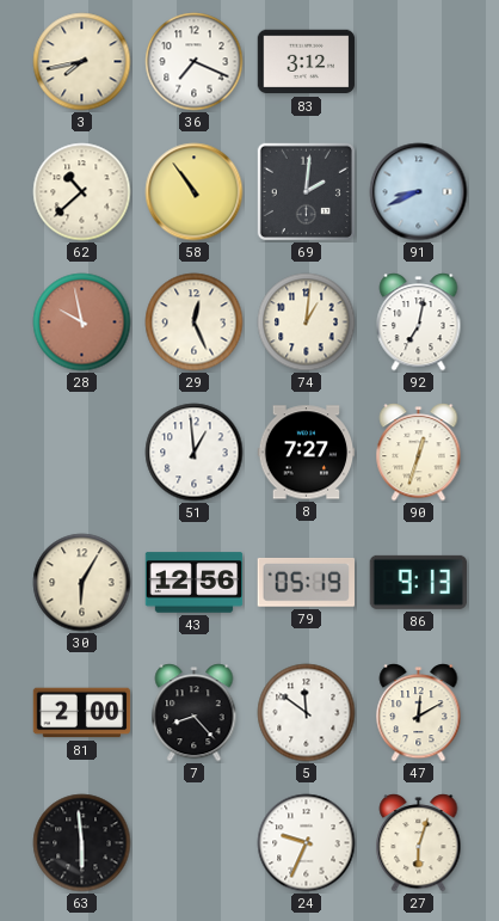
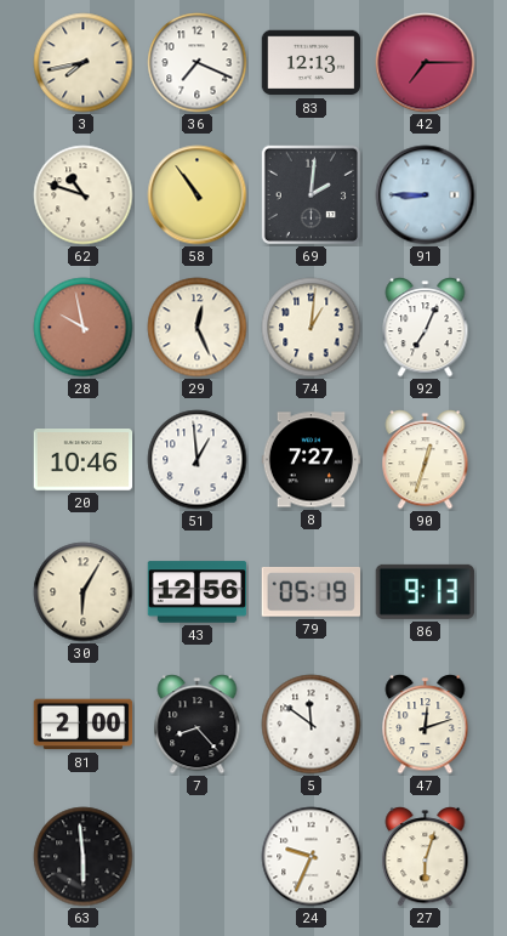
83: 3:12 -> 12:13
42: none -> 7:15
62: 10:38 -> 10:48
91: 8:41 -> 8:45
92: 7:02 -> 7:04
20: none -> 10:46
47: 12:10 -> 12:12
